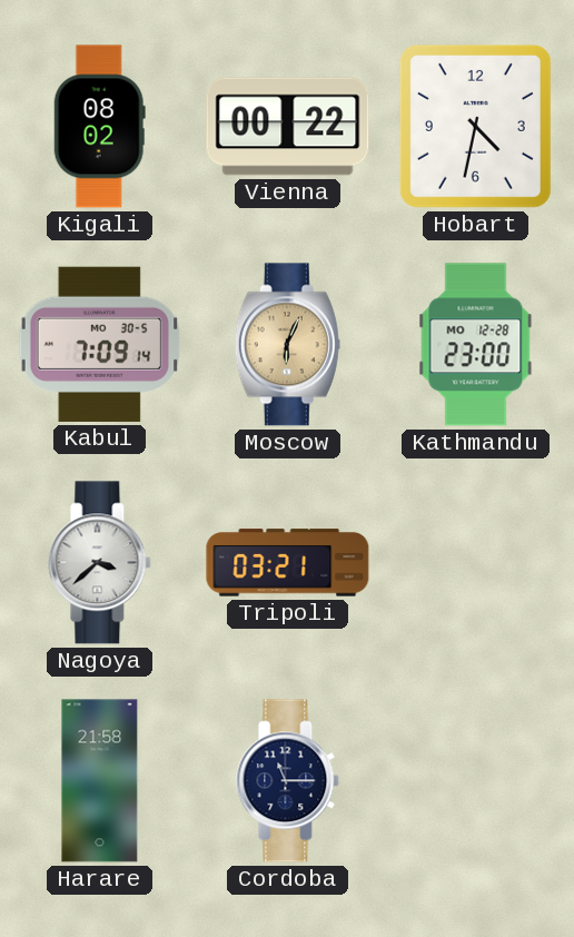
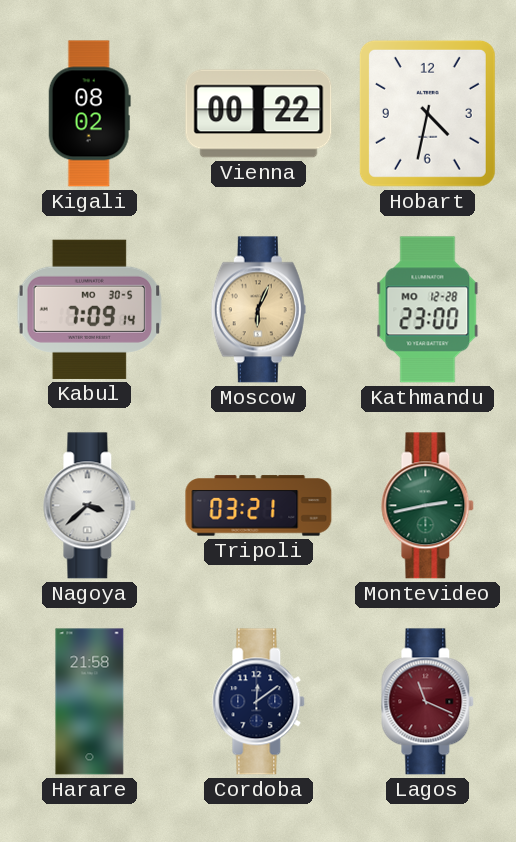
Montevideo: none -> 2:43
Cordoba: 11:15 -> 12:09
Lagos: none -> 11:19
